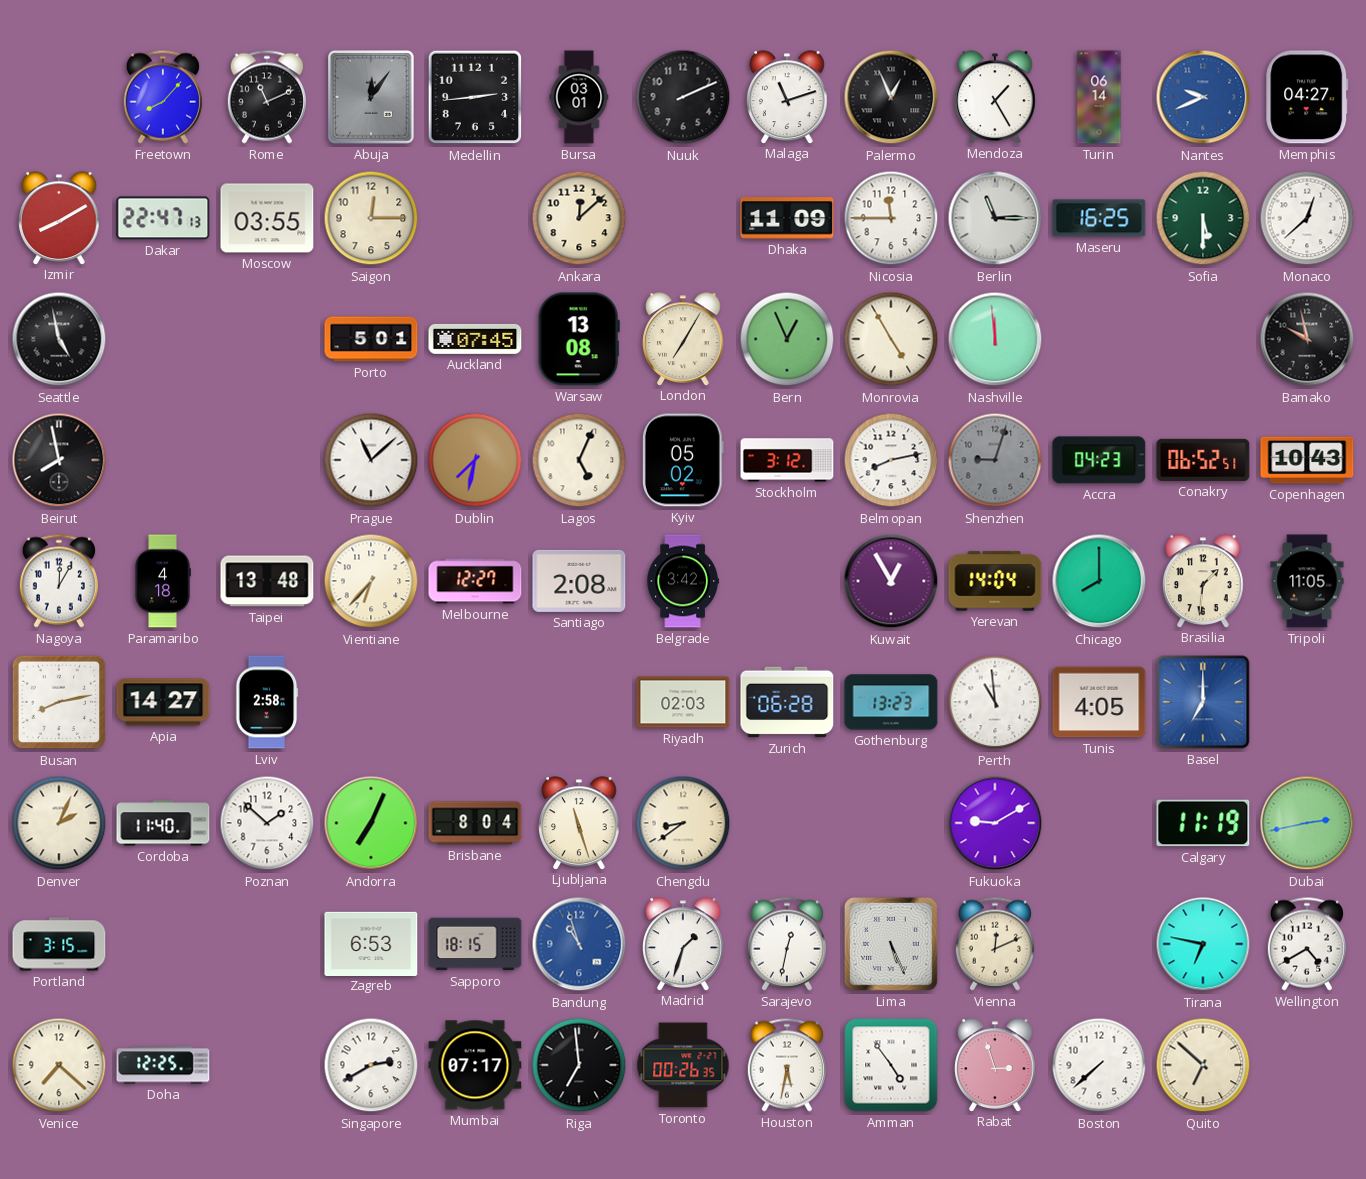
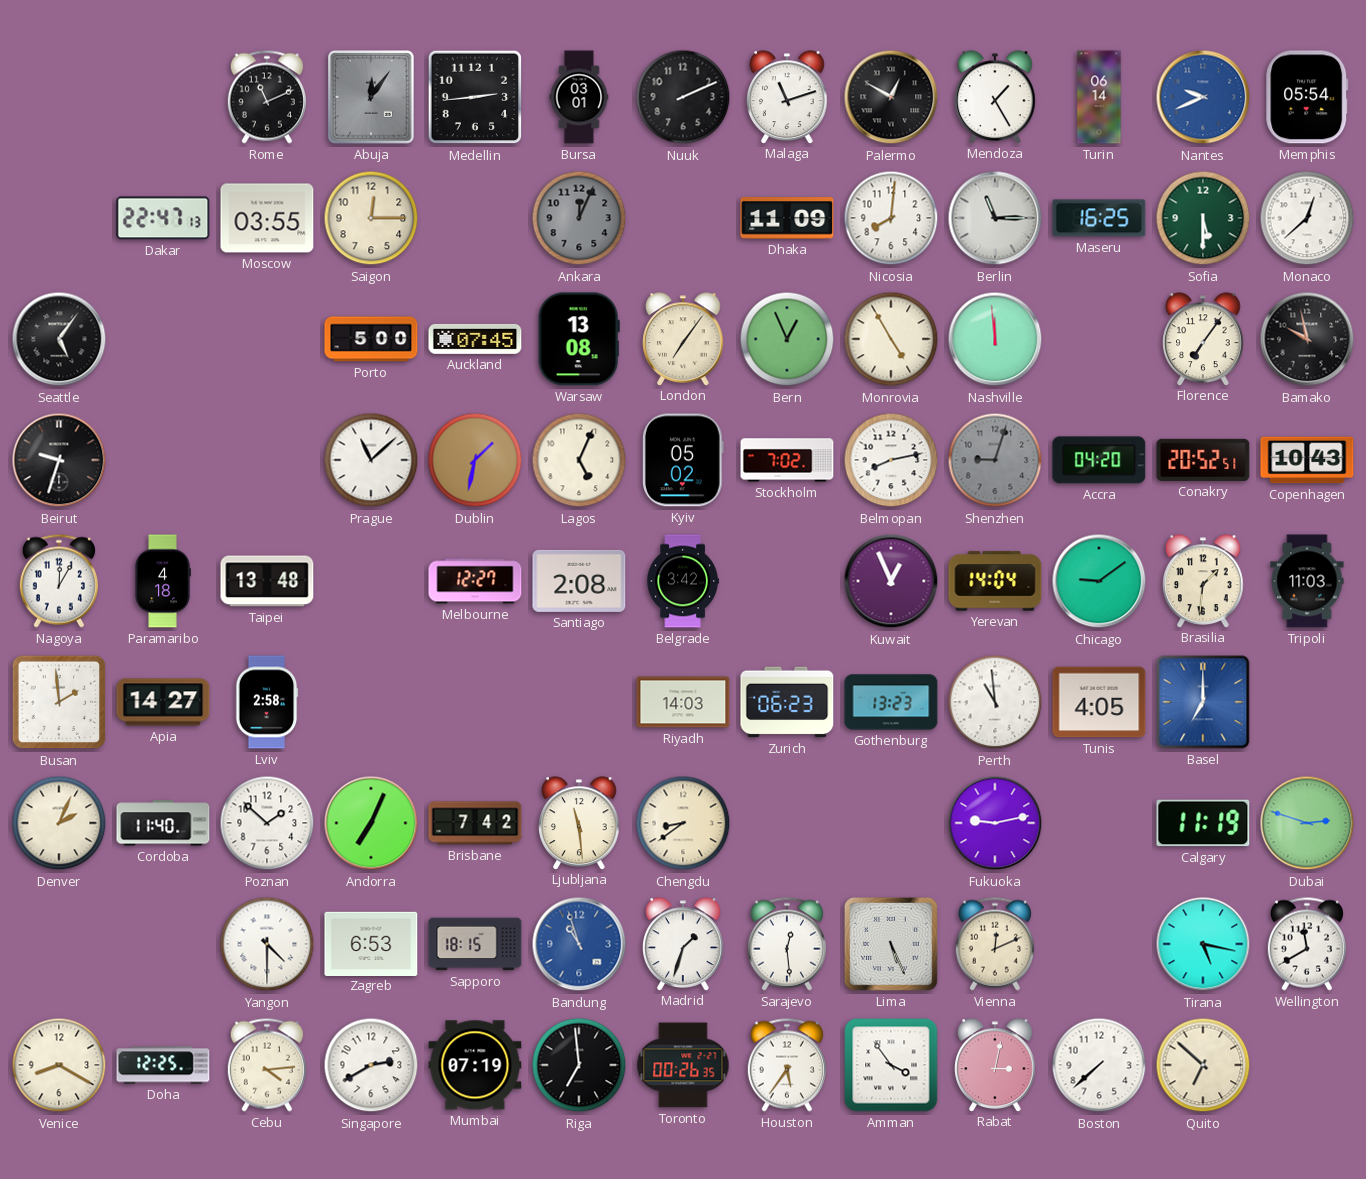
Freetown: 8:07 -> none
Palermo: 12:56 -> 12:50
Memphis: 04:27 -> 05:54
Izmir: 8:10 -> none
Ankara: 12:08 -> 12:04
Ankara dial: cream -> grey
Nicosia: 11:45 -> 8:01
Seattle: 4:58 -> 5:06
Porto: 5:01 -> 5:00
London: 7:05 -> 7:06
Florence: none -> 7:06
Beirut: 7:58 -> 9:33
Dublin: 7:32 -> 1:32
Stockholm: 3:12 -> 7:02
Accra: 04:23 -> 04:20
Conakry: 06:52 -> 20:52
Vientiane: 6:37 -> none
Kuwait: 12:55 -> 12:56
Chicago: 8:00 -> 9:09
Tripoli: 11:05 -> 11:03
Busan: 8:13 -> 1:59
Riyadh: 02:03 -> 14:03
Zurich: 06:28 -> 06:23
Brisbane: 8:04 -> 7:42
Ljubljana: 11:27 -> 11:29
Fukuoka: 9:10 -> 9:13
Dubai: 2:43 -> 2:48
Portland: 3:15 -> none
Yangon: none -> 4:30
Sarajevo: 12:32 -> 12:29
Tirana: 6:47 -> 5:17
Wellington: 4:40 -> 11:40
Venice: 7:22 -> 8:20
Cebu: none -> 4:14
Mumbai: 07:17 -> 07:19
Houston: 5:32 -> 5:36
Amman: 4:54 -> 3:54
Rabat: 2:57 -> 3:02
